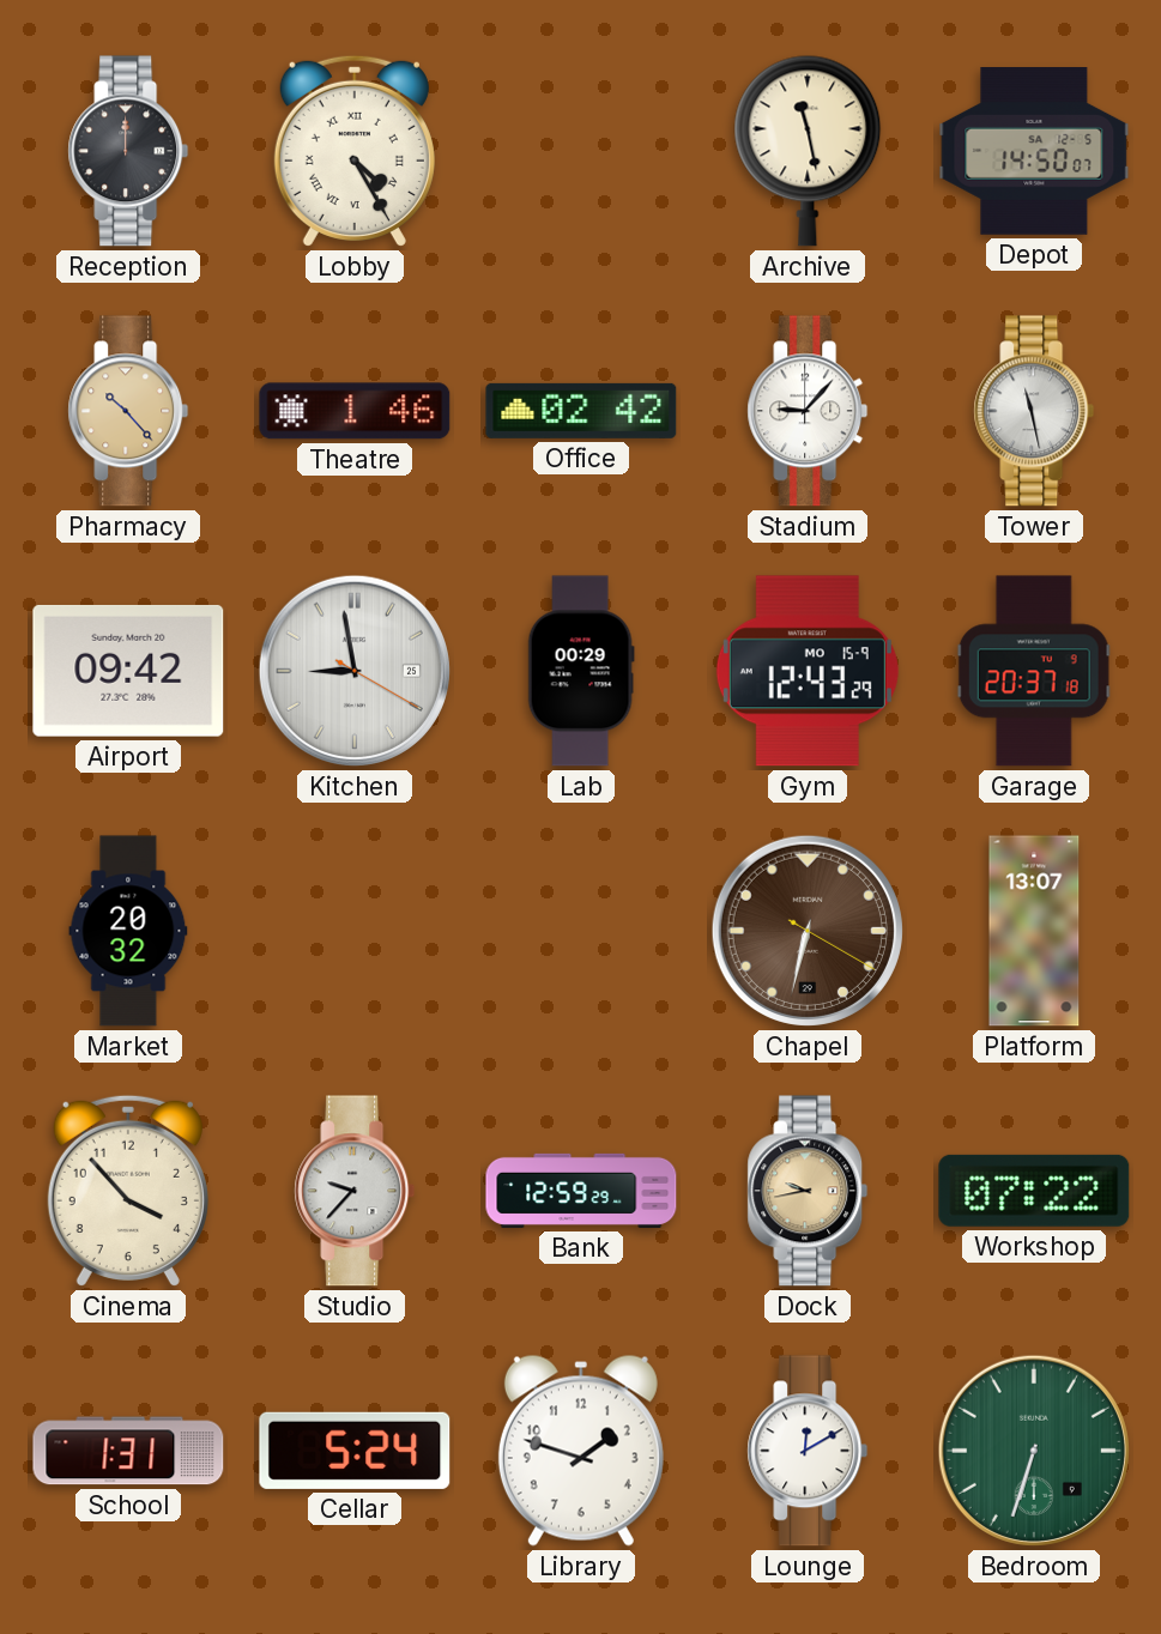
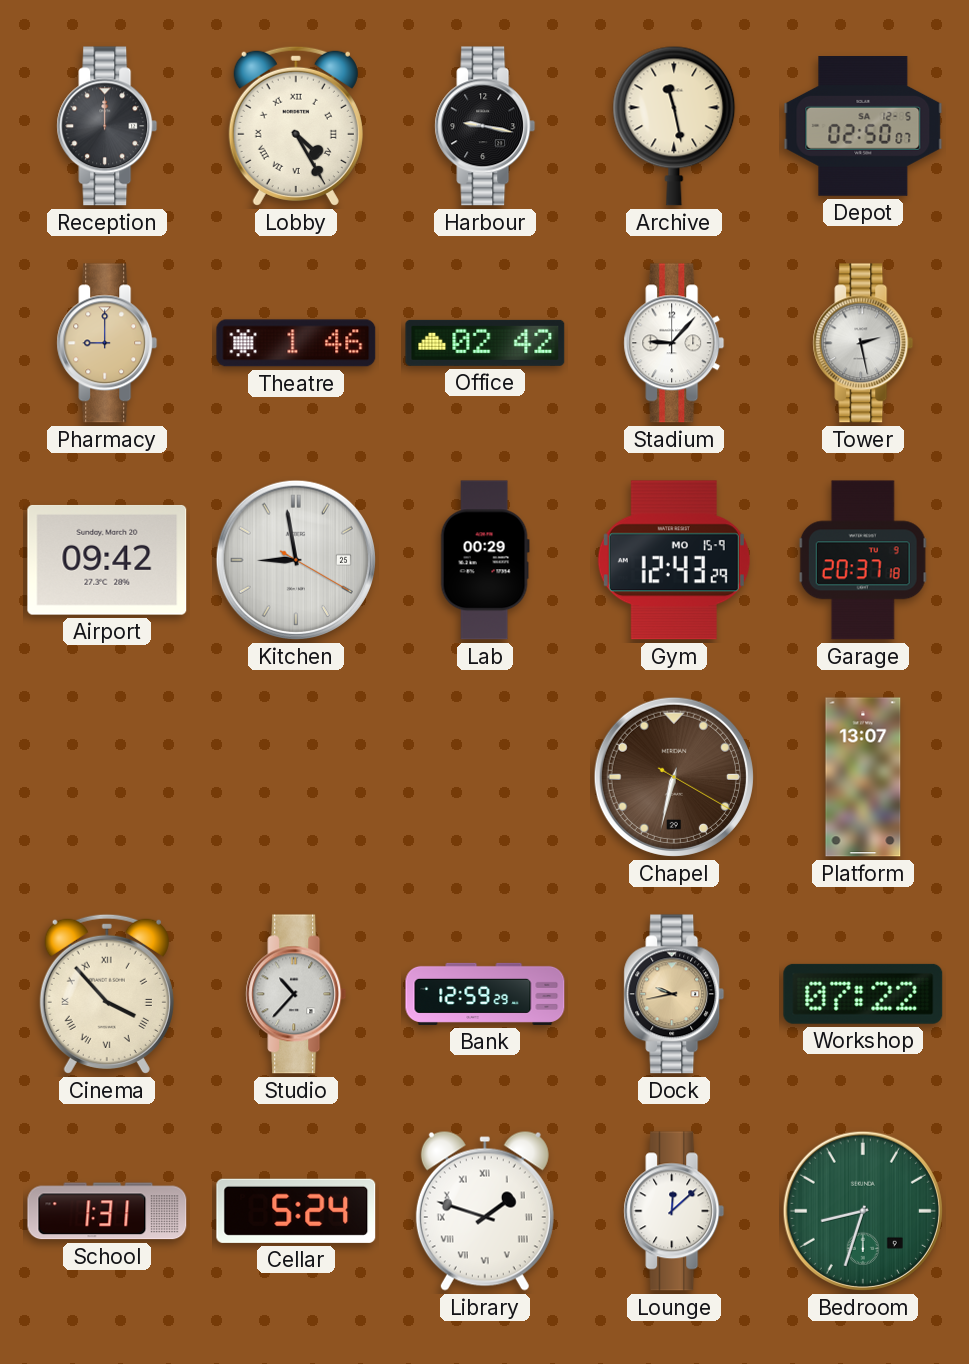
Harbour: none -> 9:17
Depot: 14:50 -> 02:50
Pharmacy: 10:23 -> 9:00
Tower: 11:28 -> 2:28
Market: 20:32 -> none
Cinema numerals: Arabic -> Roman
Studio: 9:37 -> 10:37
Library numerals: Arabic -> Roman
Lounge: 12:10 -> 12:08
Bedroom: 6:33 -> 8:33
